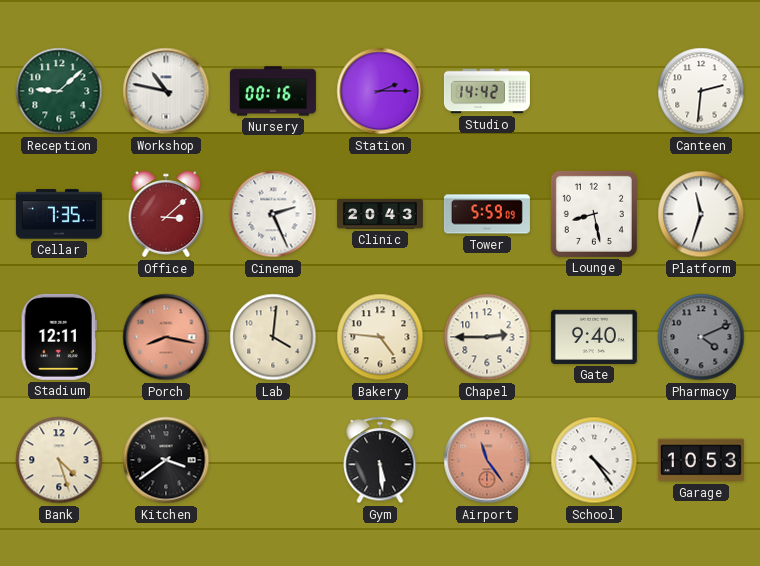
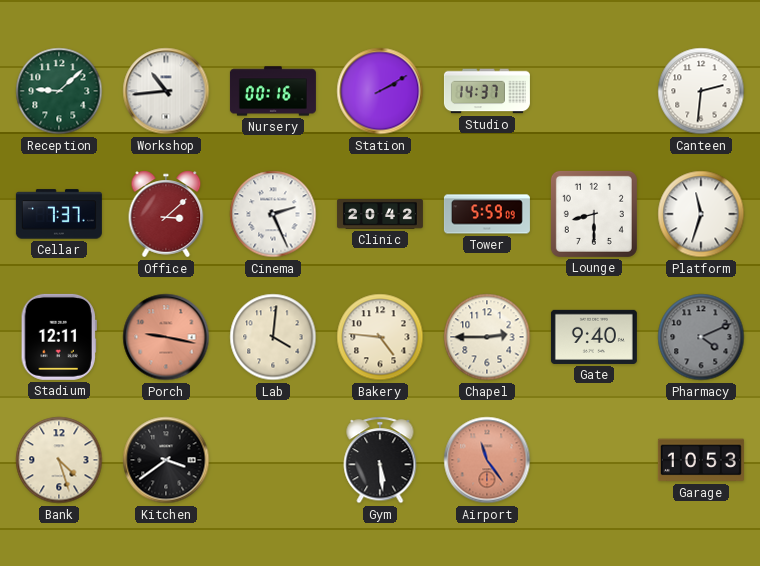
Workshop: 10:47 -> 10:44
Station: 2:15 -> 2:10
Studio: 14:42 -> 14:37
Cellar: 7:35 -> 7:37
Clinic: 20:43 -> 20:42
Lounge: 8:28 -> 8:30
Porch: 8:17 -> 9:17
School: 4:24 -> none
